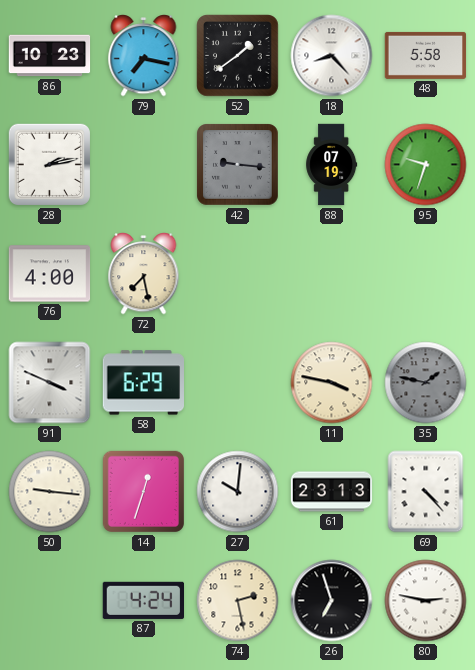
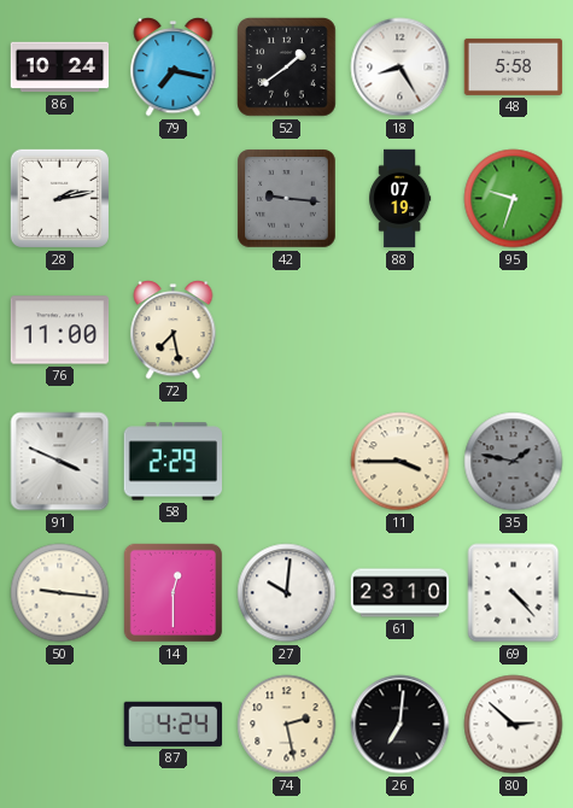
86: 10:23 -> 10:24
18: 8:23 -> 8:25
76: 4:00 -> 11:00
58: 6:29 -> 2:29
11: 3:47 -> 3:45
14: 12:33 -> 12:30
61: 23:13 -> 23:10
26: 6:57 -> 7:01
80: 2:47 -> 2:52
